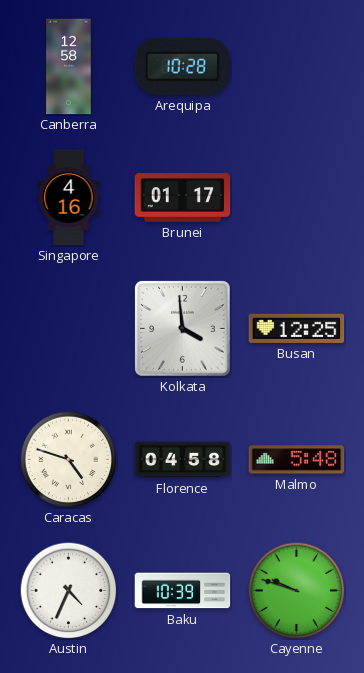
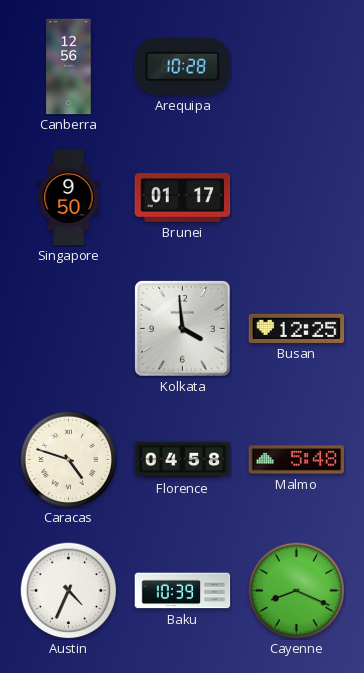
Canberra: 12:58 -> 12:56
Singapore: 4:16 -> 9:50
Cayenne: 9:48 -> 8:19
